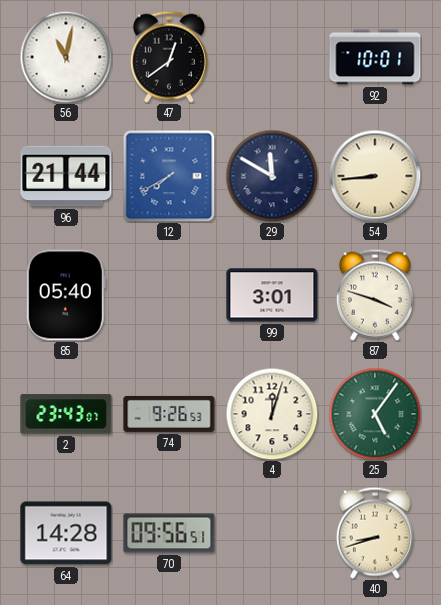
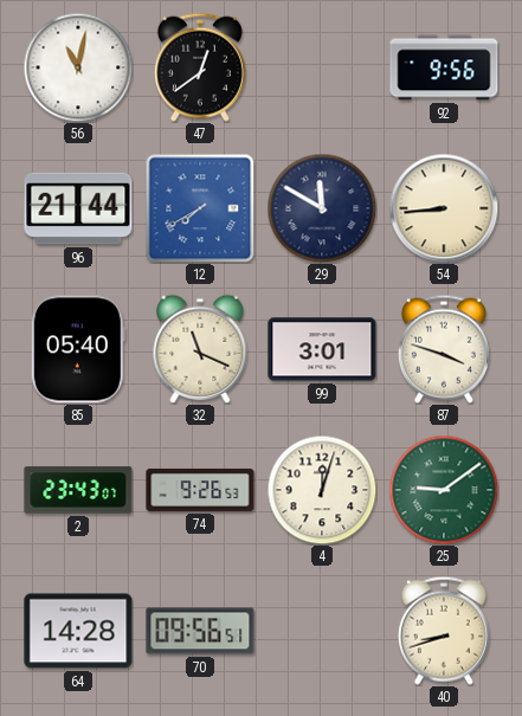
92: 10:01 -> 9:56
32: none -> 11:19
25: 5:06 -> 9:09
